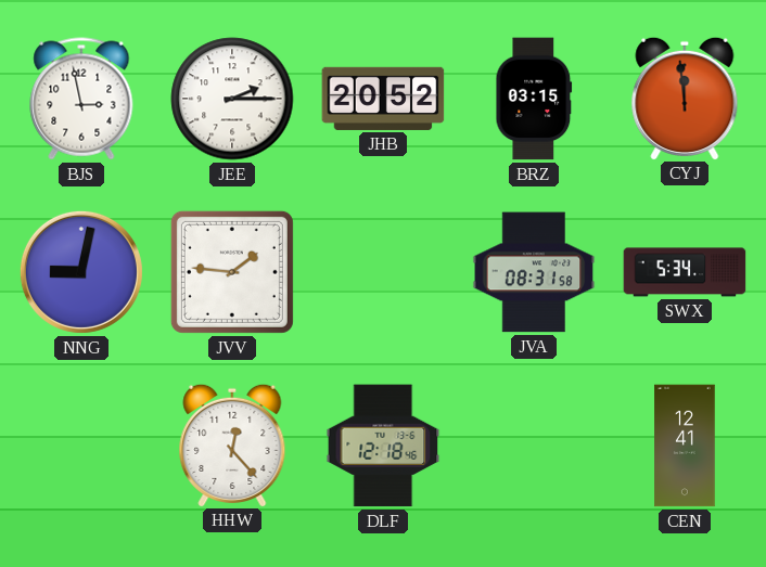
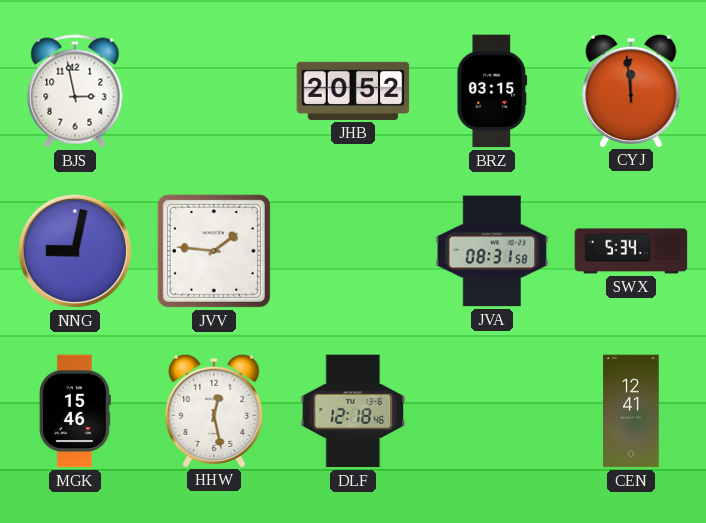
JEE: 2:15 -> none
MGK: none -> 15:46
HHW: 12:23 -> 12:28
